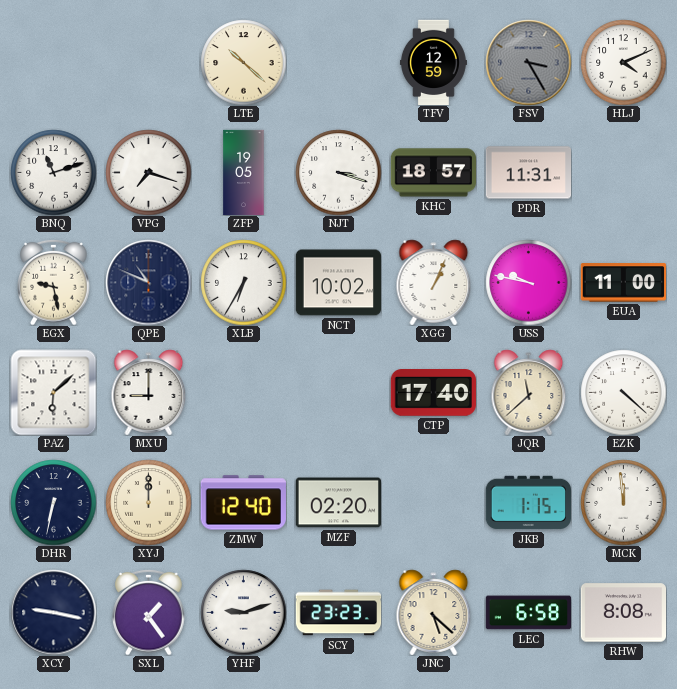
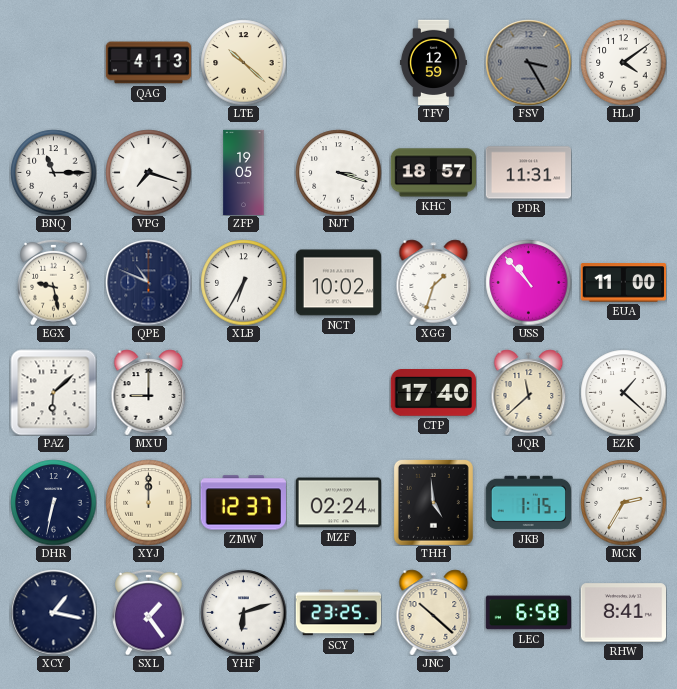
QAG: none -> 4:13
HLJ: 4:11 -> 4:09
BNQ: 11:12 -> 11:15
XGG: 1:04 -> 1:33
USS: 9:47 -> 10:53
EZK: 4:22 -> 1:22
ZMW: 12:40 -> 12:37
MZF: 02:20 -> 02:24
THH: none -> 4:59
MCK: 11:59 -> 2:35
XCY: 9:17 -> 1:17
YHF: 9:12 -> 6:12
SCY: 23:23 -> 23:25
JNC: 5:22 -> 10:22
RHW: 8:08 -> 8:41
